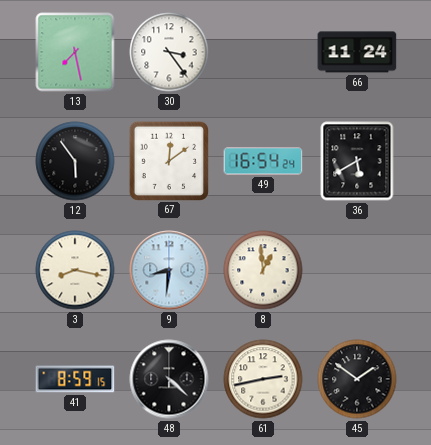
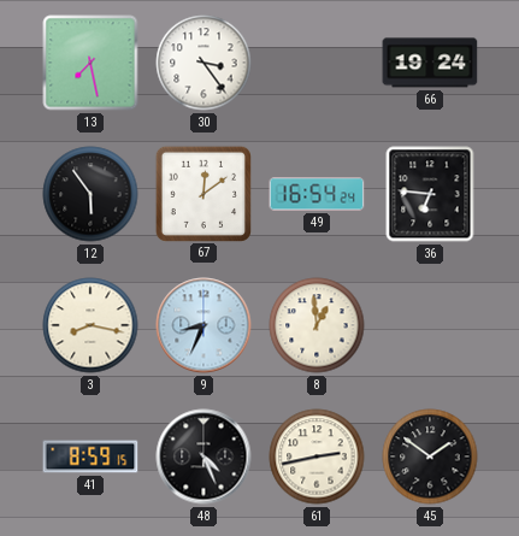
66: 11:24 -> 19:24
36: 5:40 -> 6:46
9: 8:31 -> 8:34
48: 4:22 -> 4:26
